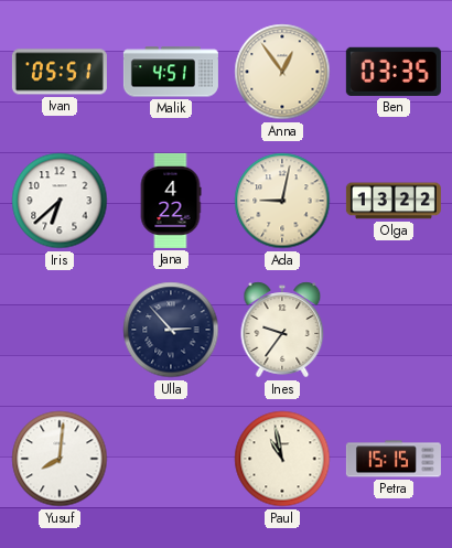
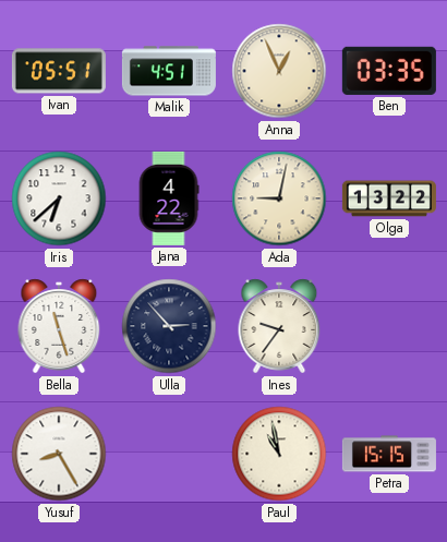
Anna: 12:54 -> 12:56
Bella: none -> 11:27
Yusuf: 8:01 -> 8:25
